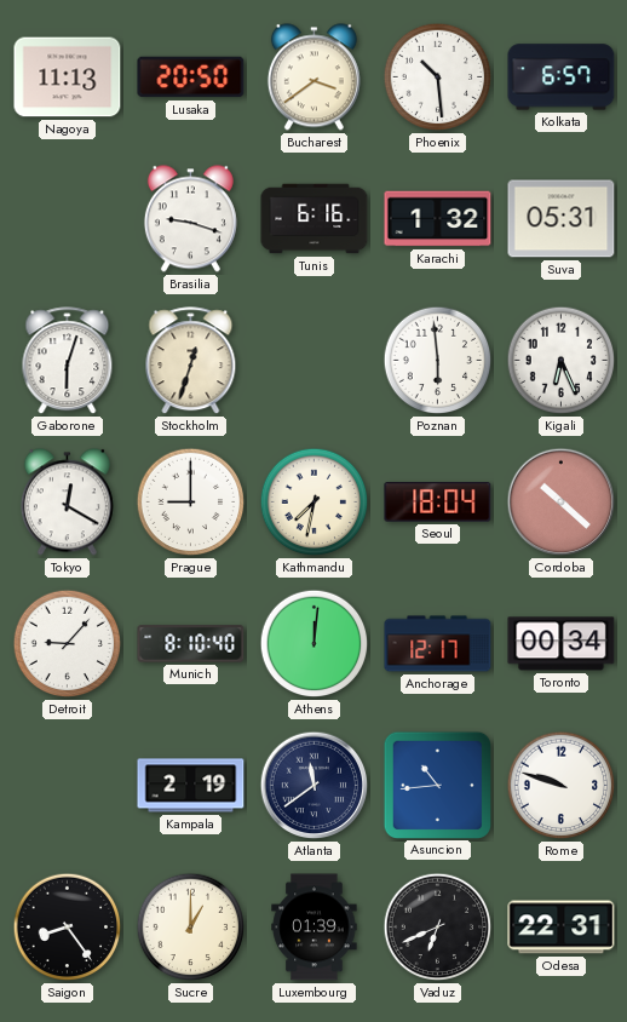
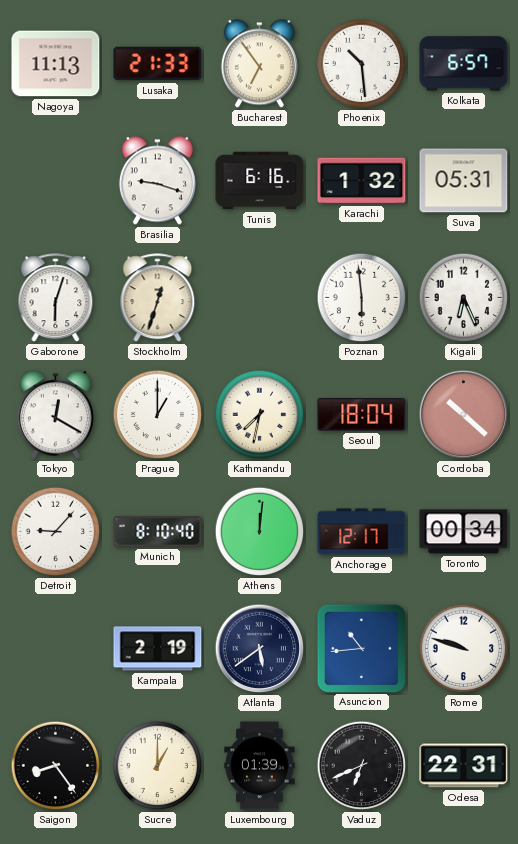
Lusaka: 20:50 -> 21:33
Bucharest: 3:39 -> 6:54
Prague: 9:00 -> 1:00
Atlanta: 11:39 -> 5:39
